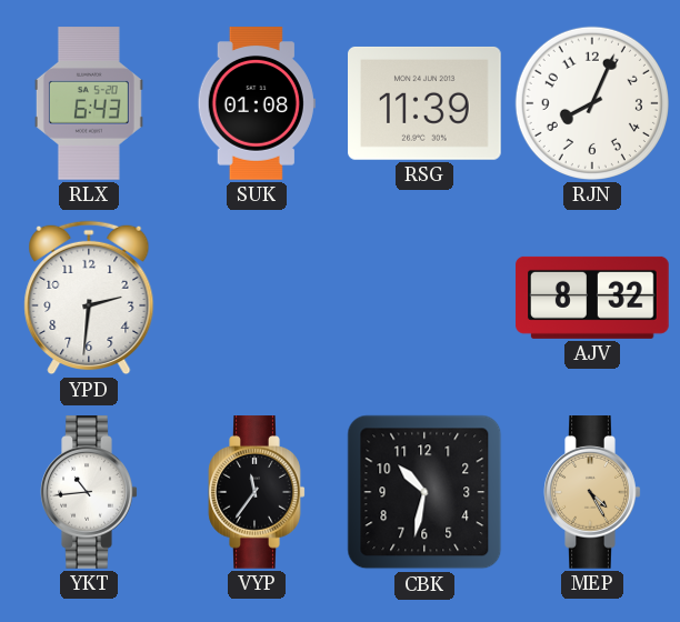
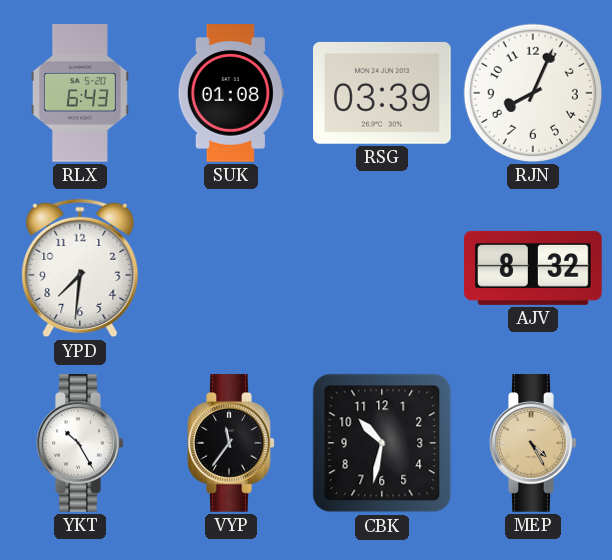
RSG: 11:39 -> 03:39
YPD: 2:31 -> 7:31
YKT: 10:44 -> 10:25
